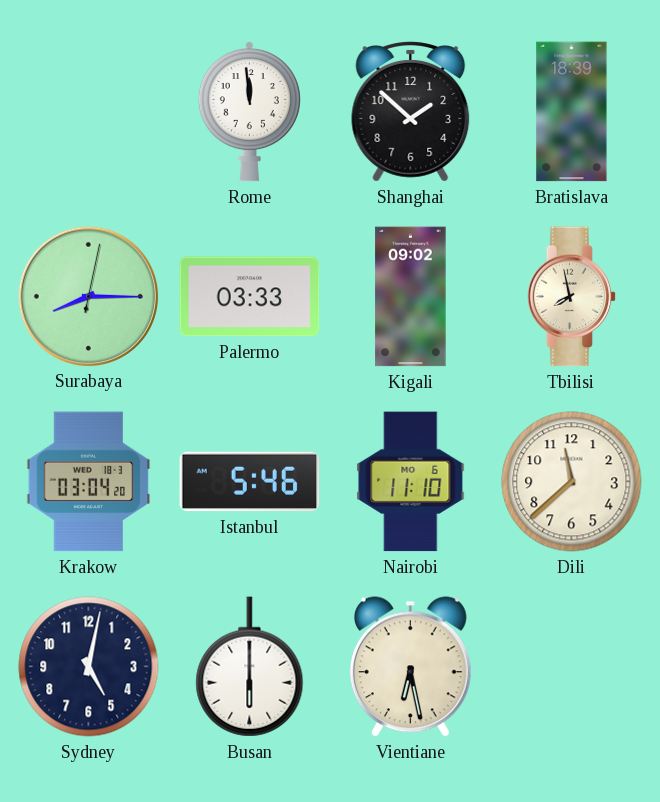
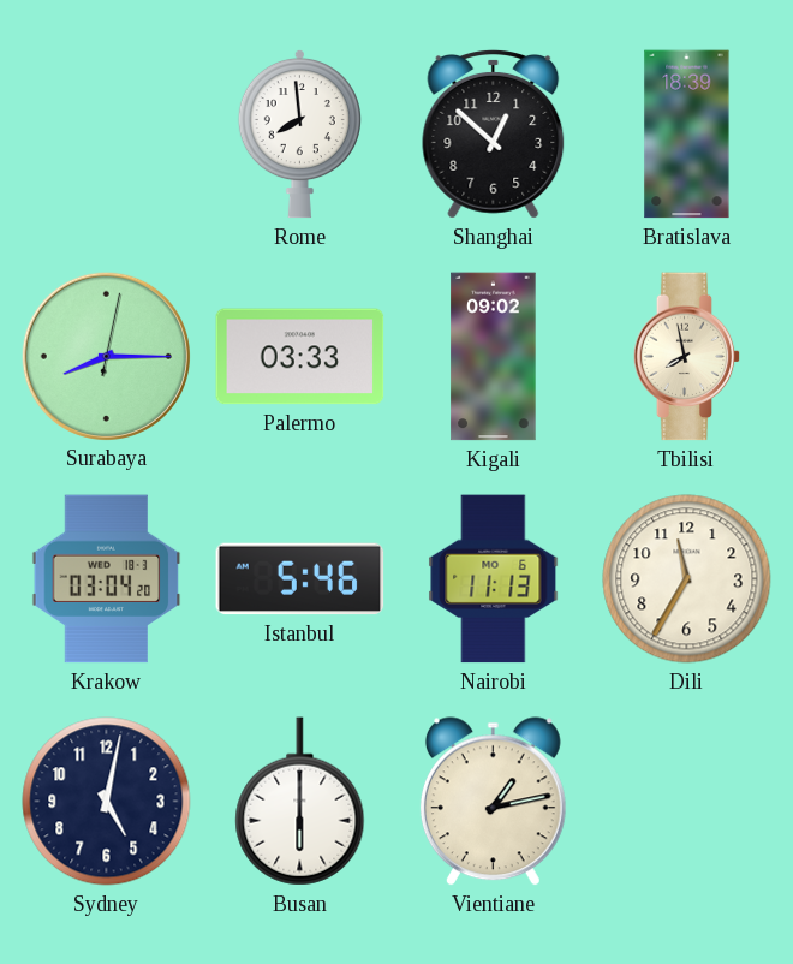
Rome: 11:59 -> 7:59
Shanghai: 1:52 -> 12:52
Nairobi: 11:10 -> 11:13
Dili: 11:38 -> 11:35
Vientiane: 6:28 -> 1:13
